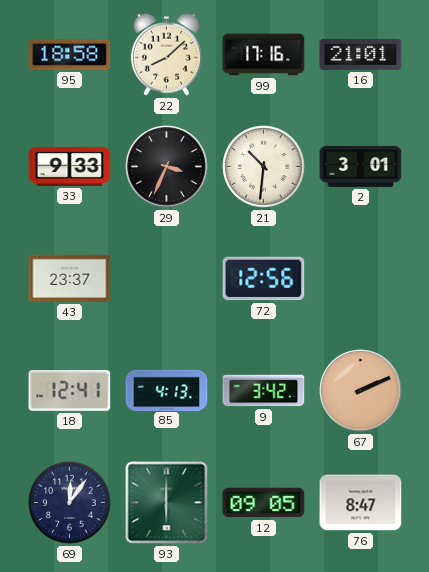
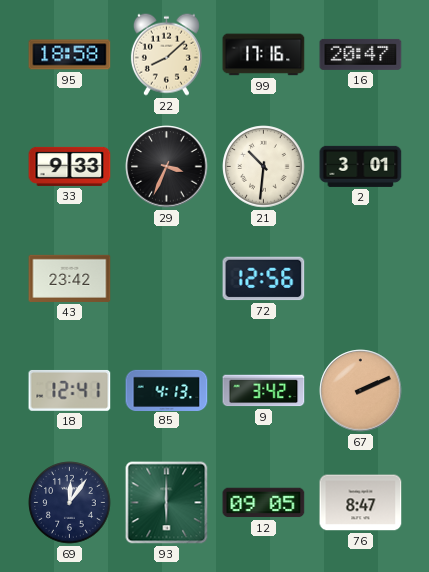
16: 21:01 -> 20:47
43: 23:37 -> 23:42
